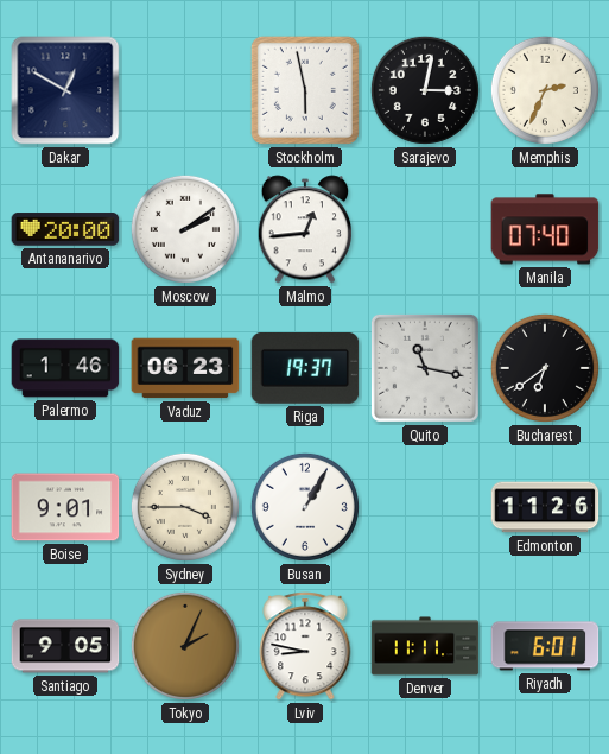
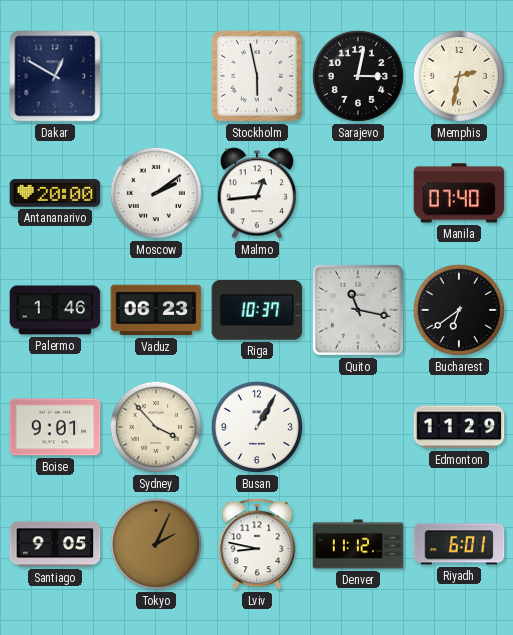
Memphis: 2:34 -> 2:32
Riga: 19:37 -> 10:37
Sydney: 3:45 -> 3:53
Edmonton: 11:26 -> 11:29
Denver: 11:11 -> 11:12
